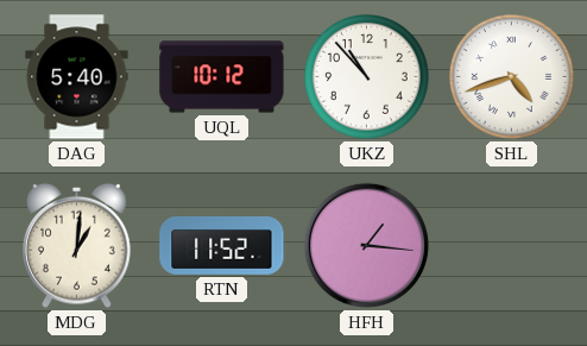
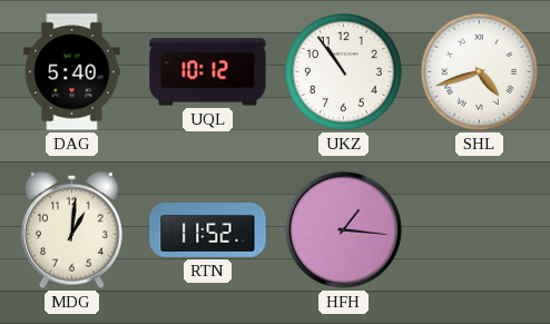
UKZ: 10:53 -> 10:54
